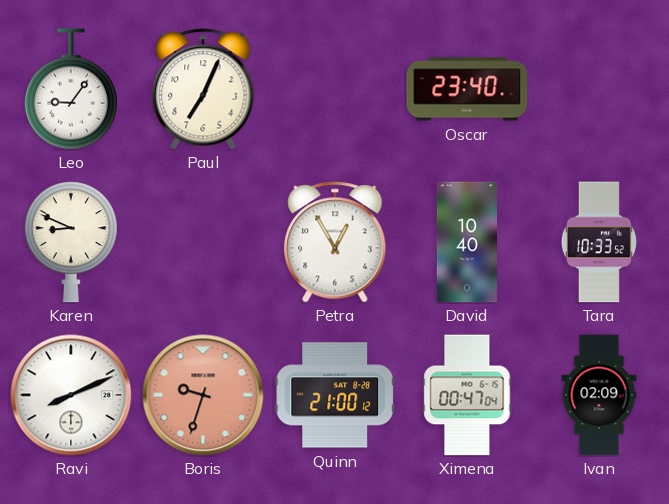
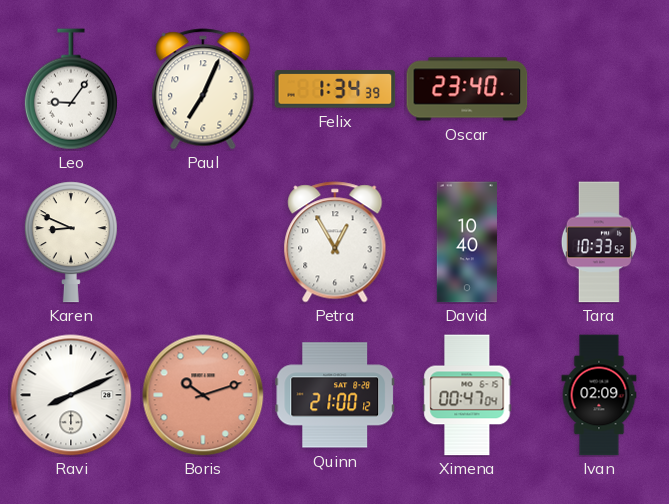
Felix: none -> 1:34
Boris: 9:33 -> 10:12
